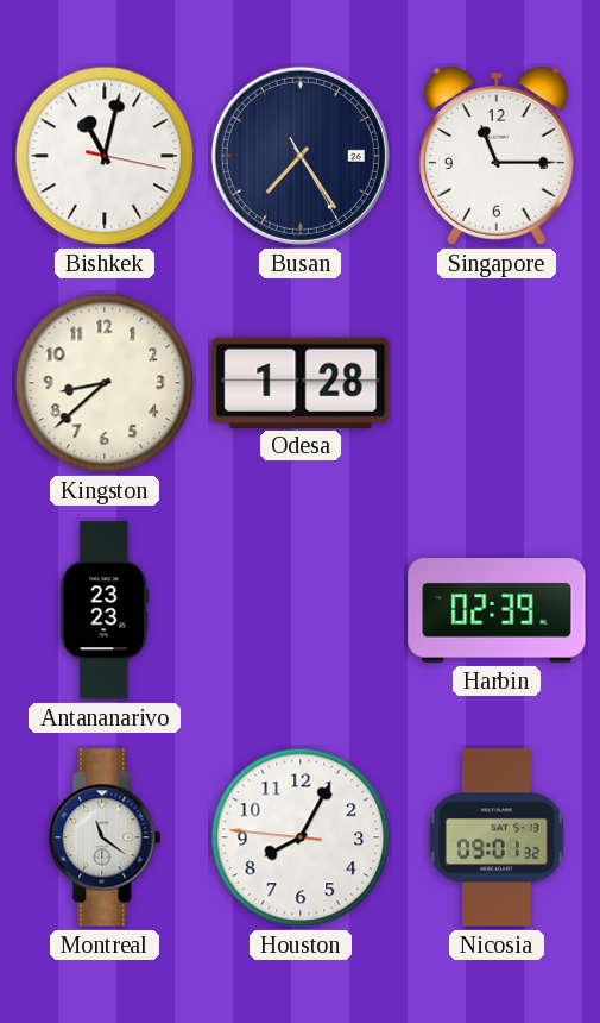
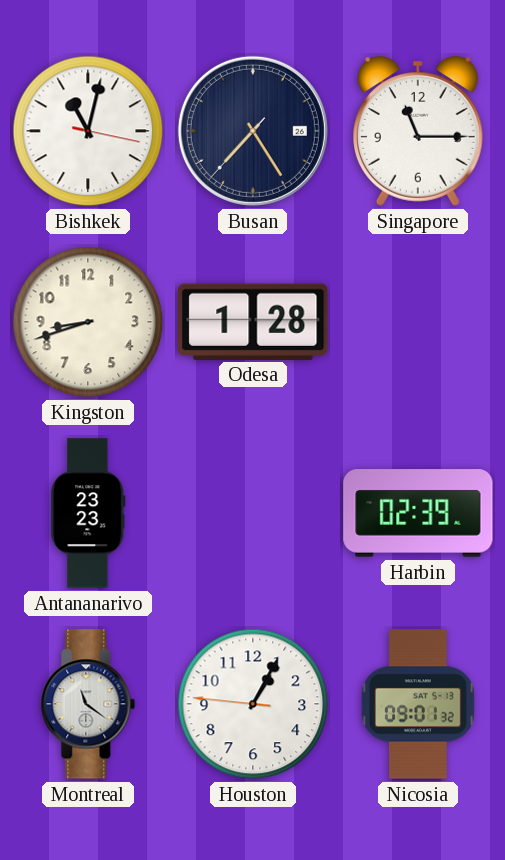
Busan: 7:24:25 -> 7:24:37
Kingston: 8:38 -> 8:42
Houston: 8:04 -> 1:04
